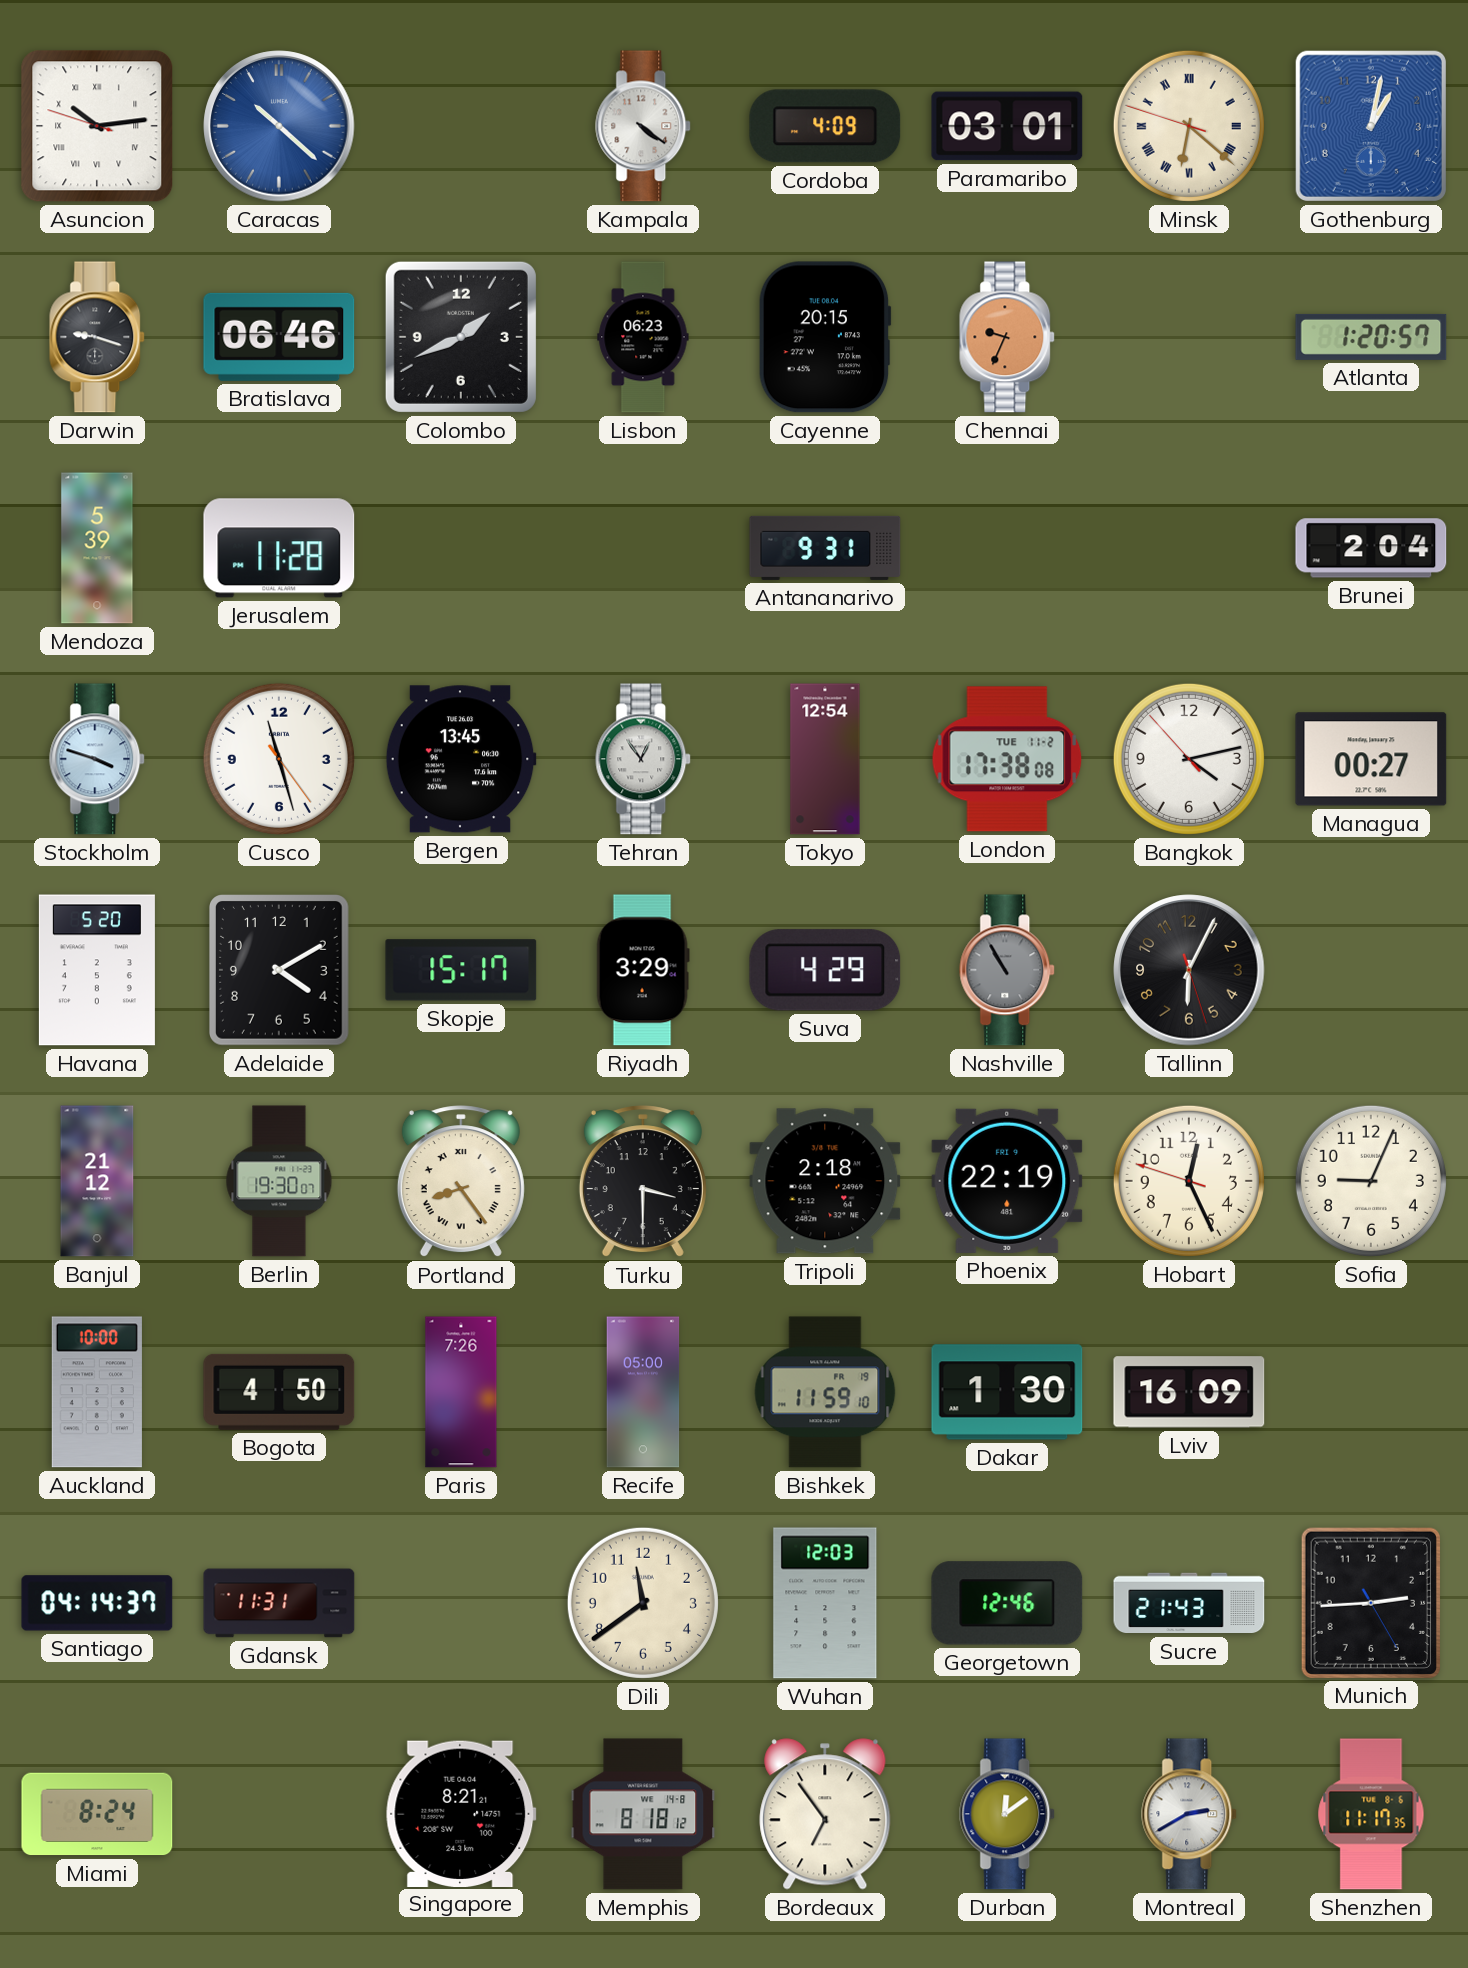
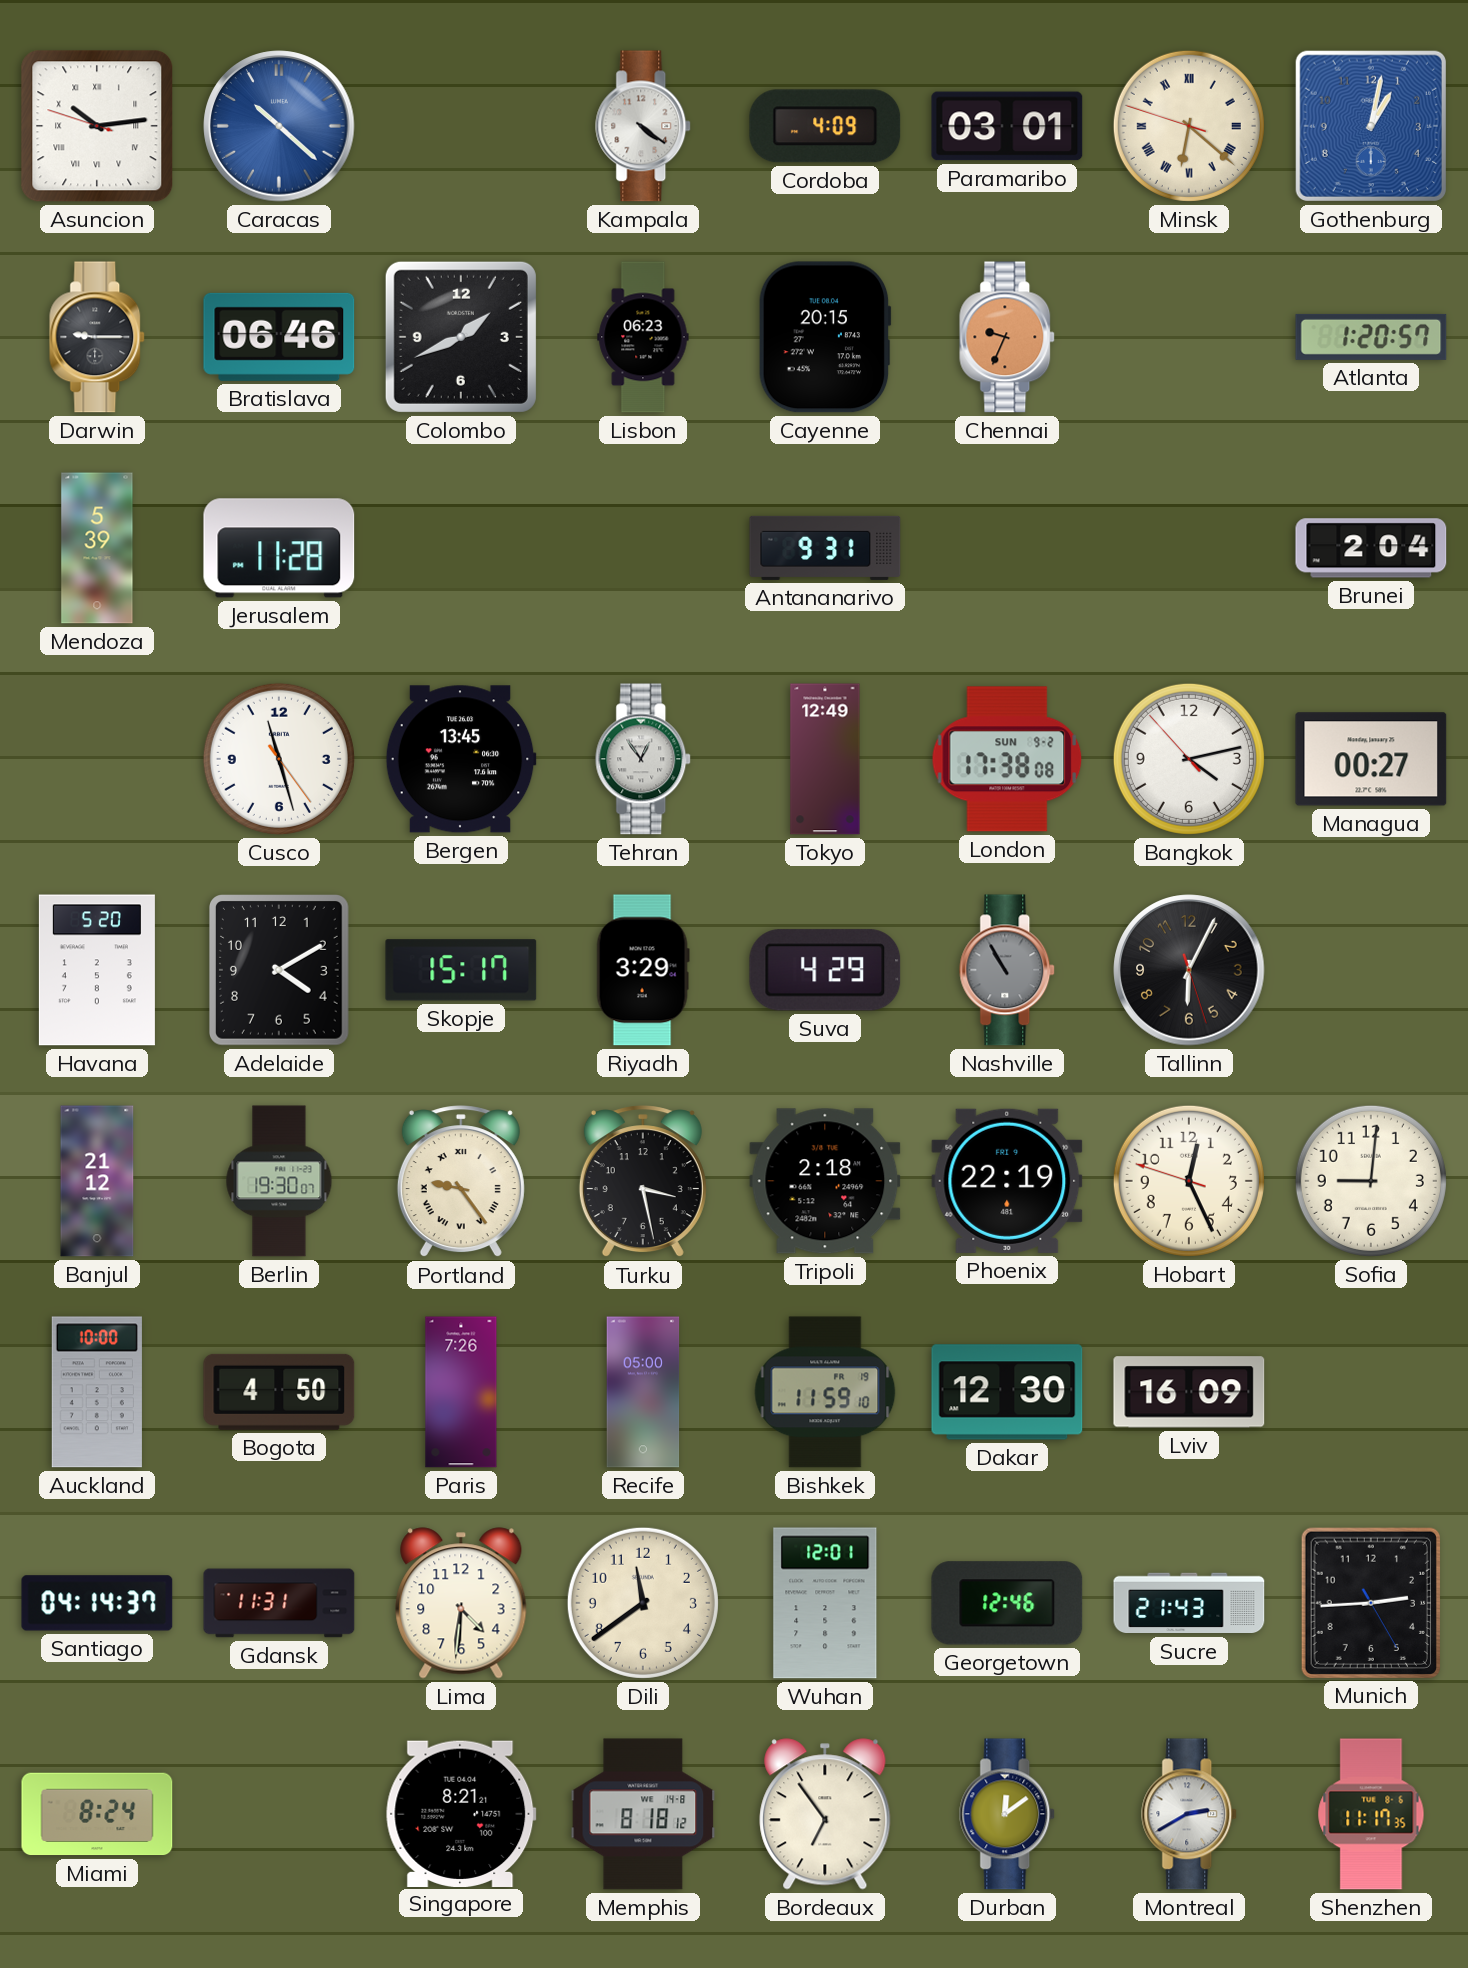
Darwin: 9:18 -> 9:15
Stockholm: 3:48 -> none
Tokyo: 12:54 -> 12:49
London date: TUE 11-2 -> SUN 9-2
Portland: 8:24 -> 9:24
Turku: 3:30 -> 3:28
Sofia: 9:04 -> 9:01
Dakar: 1:30 -> 12:30
Lima: none -> 4:31
Wuhan: 12:03 -> 12:01
